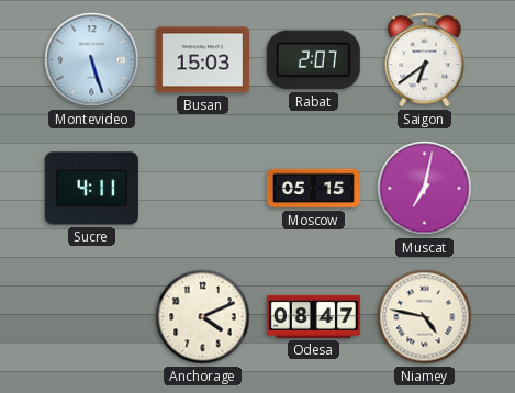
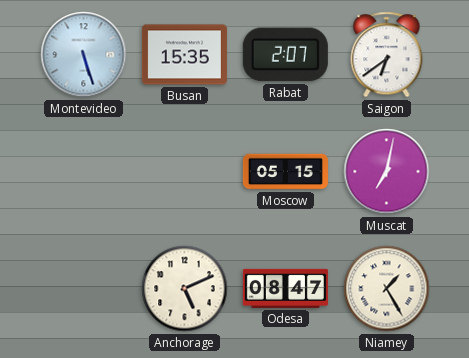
Busan: 15:03 -> 15:35
Sucre: 4:11 -> none
Anchorage: 4:11 -> 5:11
Niamey: 4:47 -> 1:25
